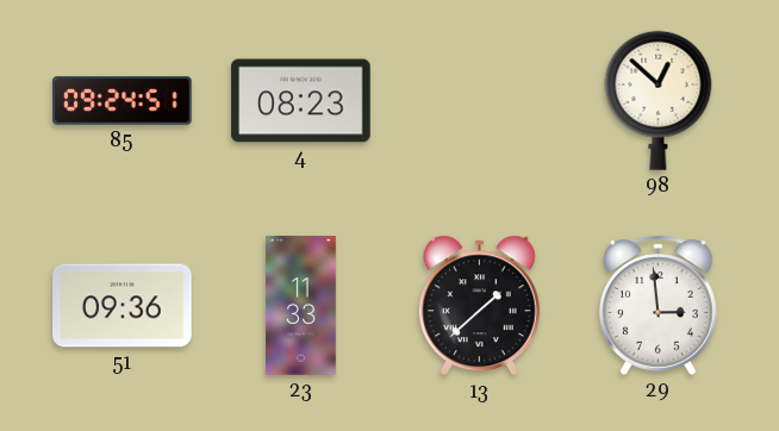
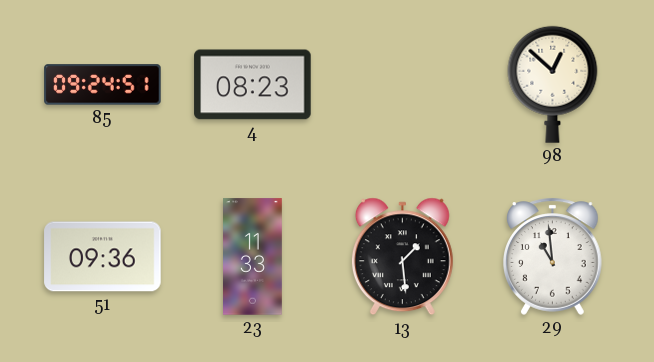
13: 1:38 -> 1:29
29: 2:59 -> 10:59
